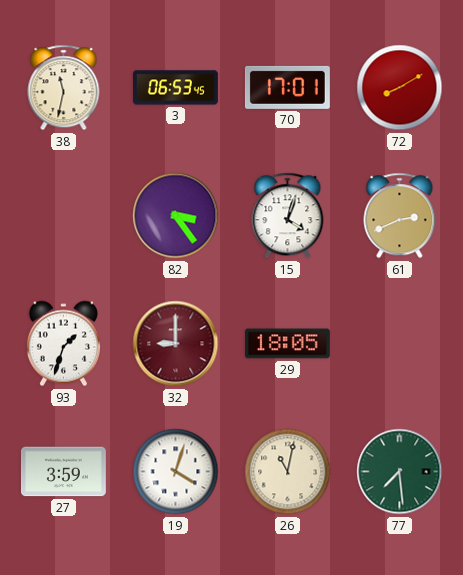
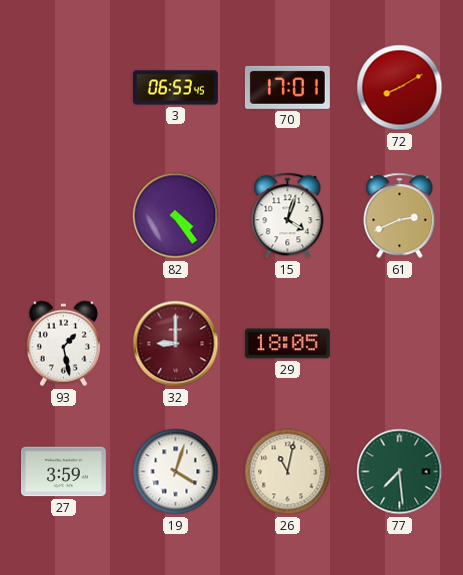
38: 11:32 -> none
82: 3:24 -> 4:24
93: 1:33 -> 1:28
